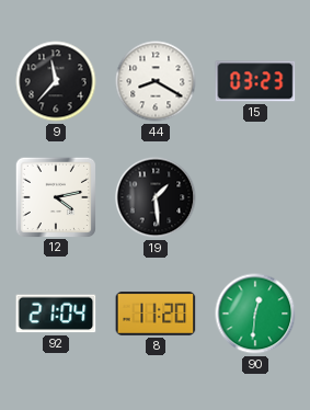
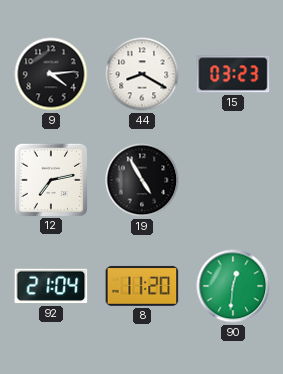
9: 11:37 -> 4:14
12: 4:13 -> 7:13
19: 1:29 -> 4:55
